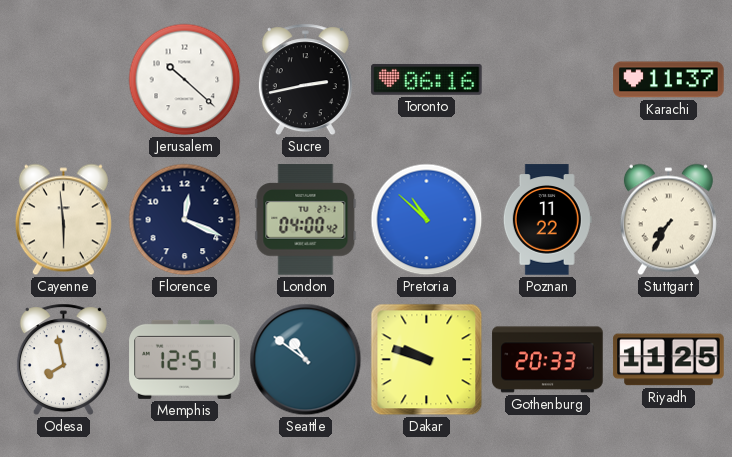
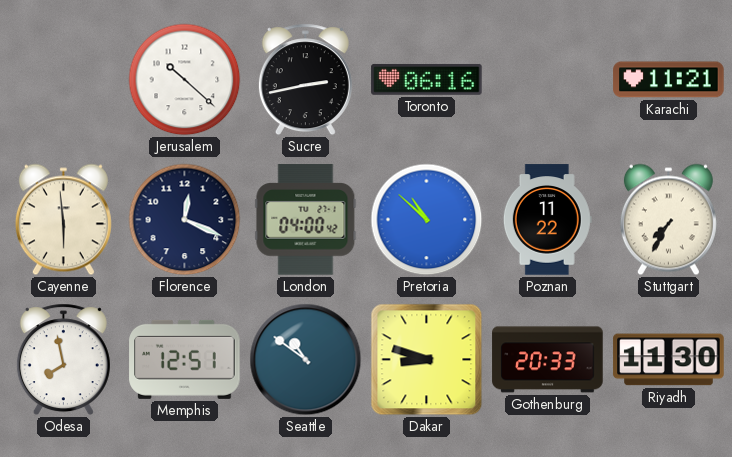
Karachi: 11:37 -> 11:21
Dakar: 9:48 -> 8:48
Riyadh: 11:25 -> 11:30
